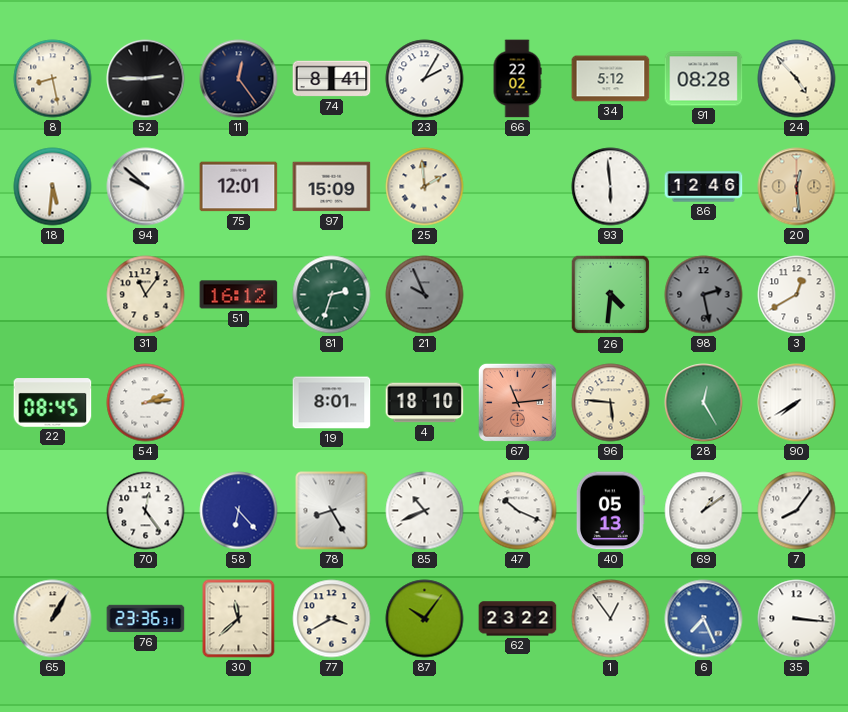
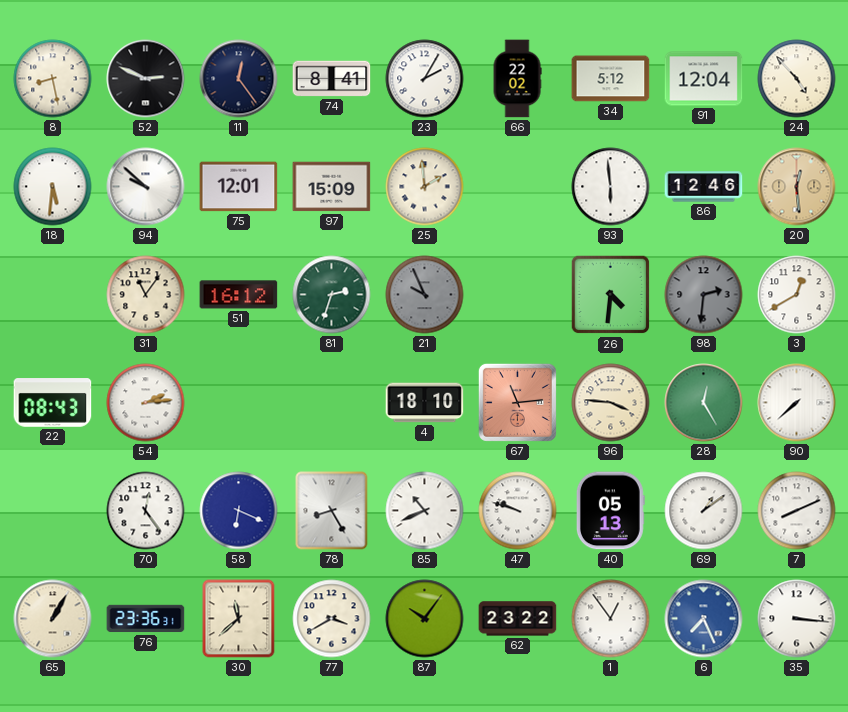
52: 2:45 -> 2:49
91: 08:28 -> 12:04
98: 2:28 -> 2:31
22: 08:45 -> 08:43
19: 8:01 -> none
96: 5:46 -> 3:46
90: 7:40 -> 7:38
58: 6:23 -> 6:19
47: 10:19 -> 9:48
7: 8:06 -> 8:11
